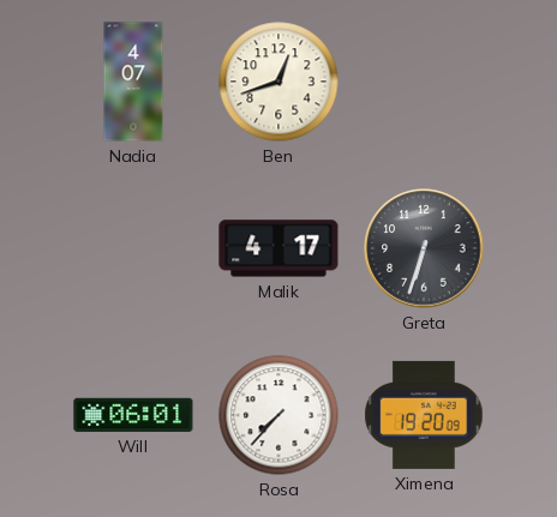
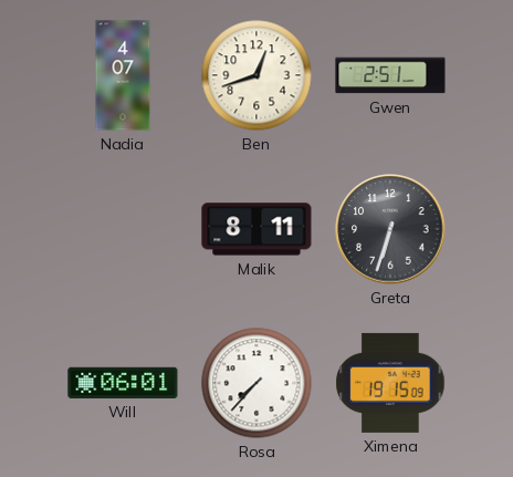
Gwen: none -> 2:51
Malik: 4:17 -> 8:11
Ximena: 19:20 -> 19:15
